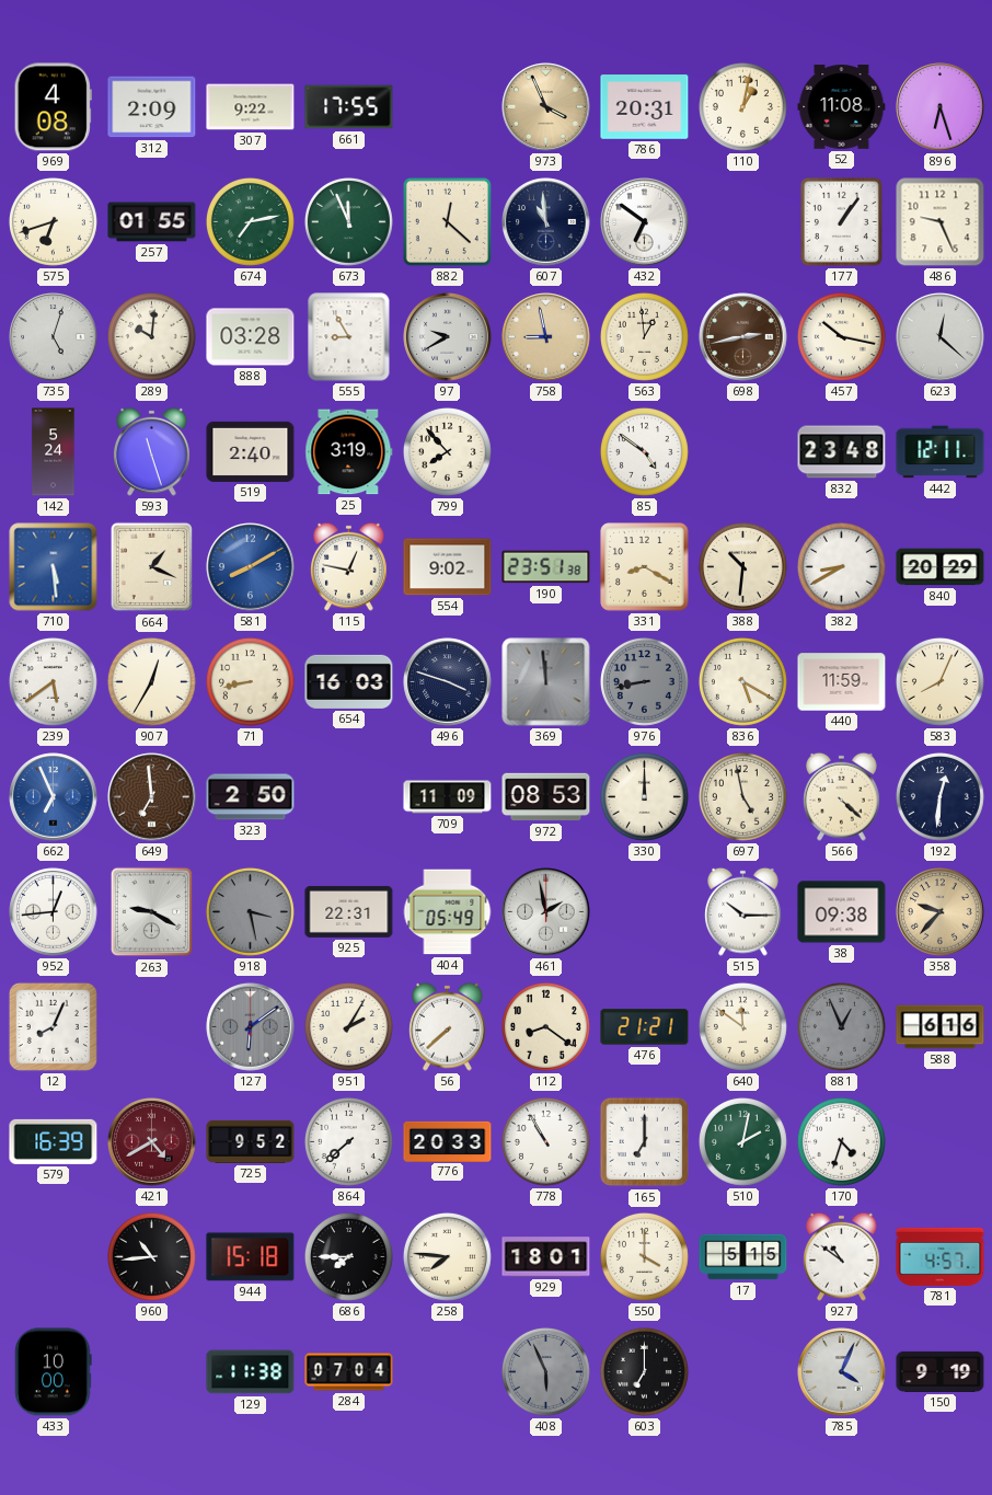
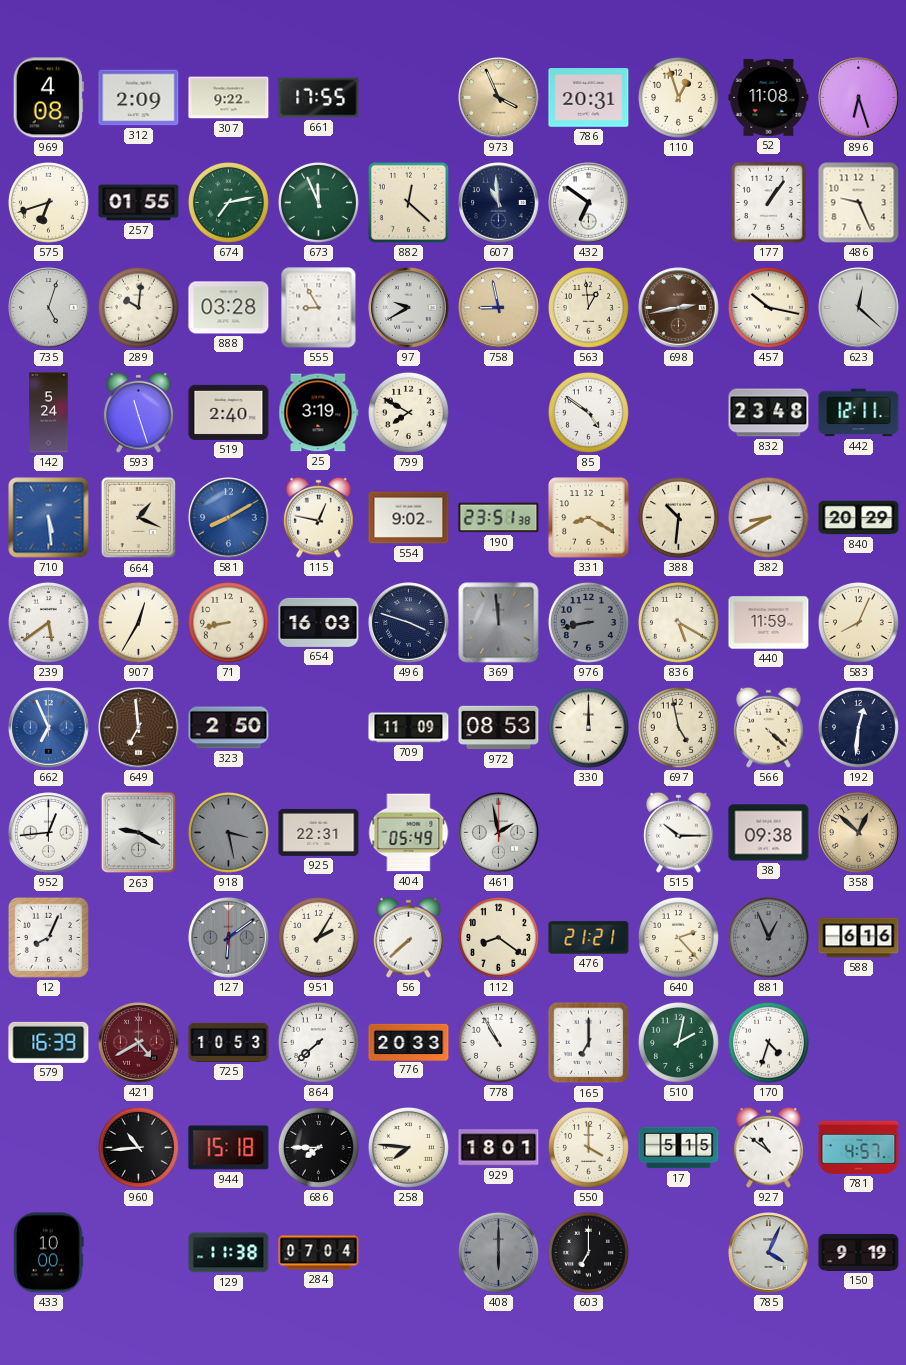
110: 1:02 -> 12:57
799: 7:53 -> 7:50
358: 9:37 -> 12:52
640: 11:51 -> 2:23
725: 9:52 -> 10:53
408: 5:56 -> 6:00
